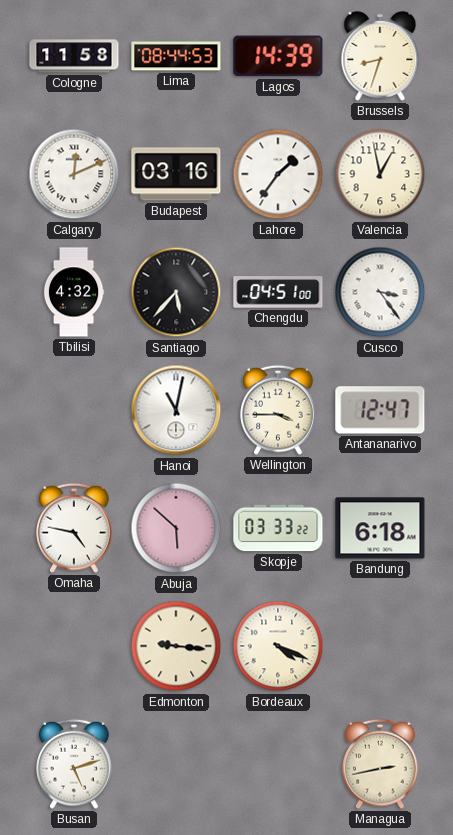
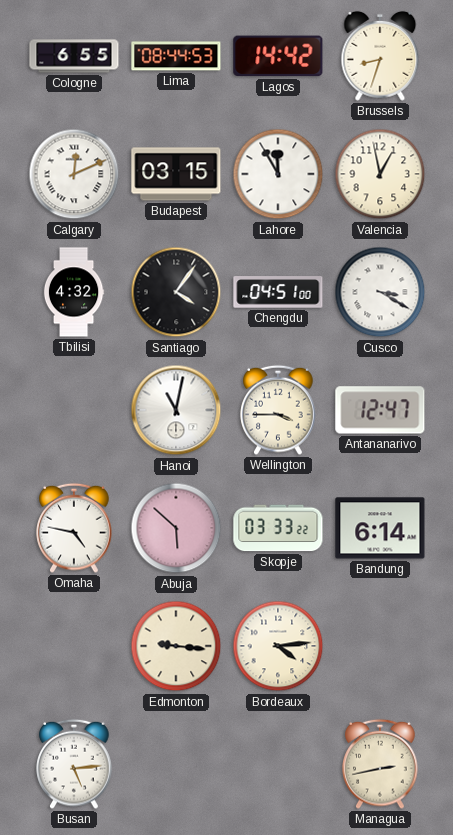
Cologne: 11:58 -> 6:55
Lagos: 14:39 -> 14:42
Budapest: 03:16 -> 03:15
Lahore: 1:36 -> 11:55
Santiago: 5:37 -> 4:06
Cusco: 3:24 -> 3:20
Bandung: 6:18 -> 6:14
Bordeaux: 4:19 -> 4:14
Busan: 5:12 -> 5:14
